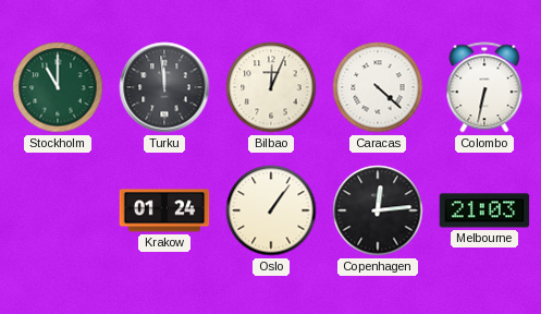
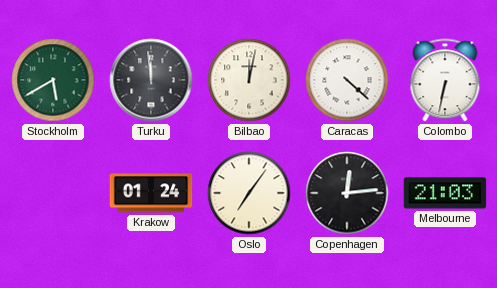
Stockholm: 11:00 -> 5:40
Bilbao: 12:04 -> 12:02
Oslo: 1:06 -> 7:06
